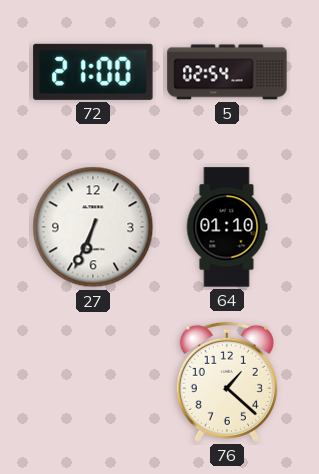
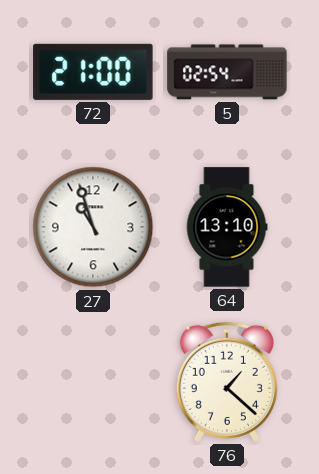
27: 6:34 -> 10:57
64: 01:10 -> 13:10
